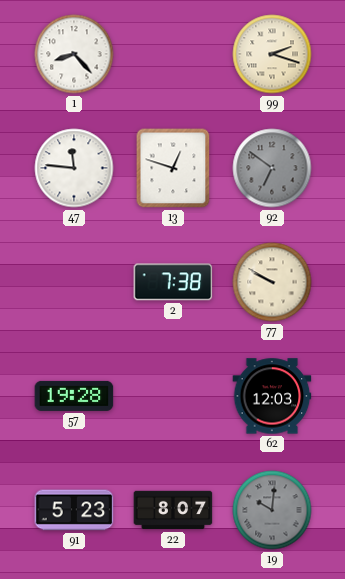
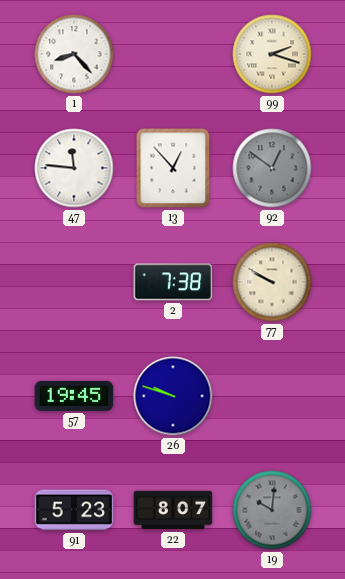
13: 12:48 -> 12:53
92: 6:51 -> 12:51
57: 19:28 -> 19:45
26: none -> 9:48
62: 12:03 -> none
